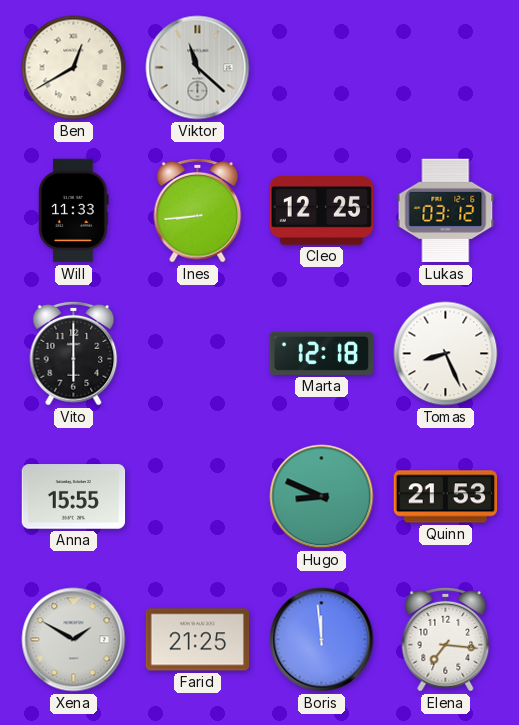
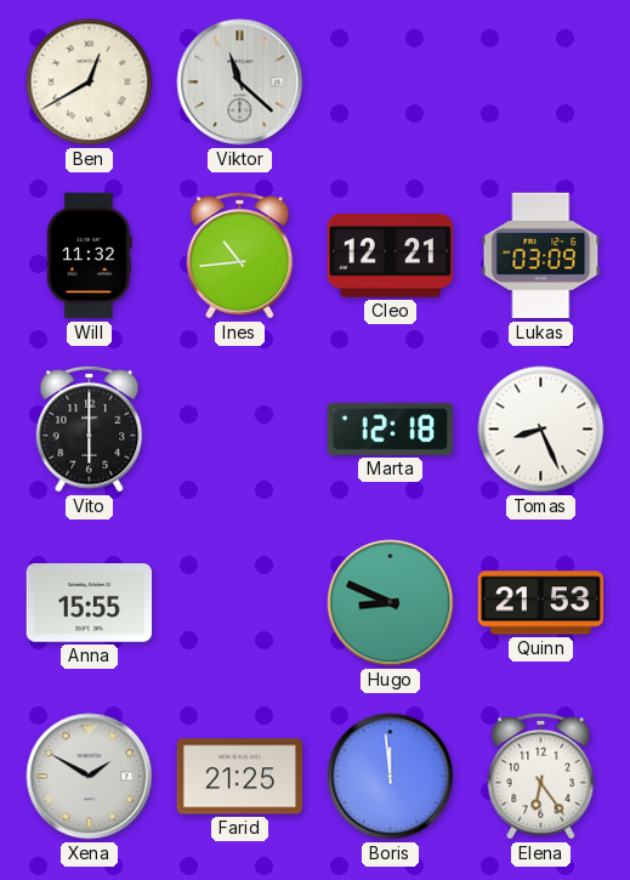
Will: 11:33 -> 11:32
Ines: 8:44 -> 10:44
Cleo: 12:25 -> 12:21
Lukas: 03:12 -> 03:09
Elena: 7:16 -> 6:24
